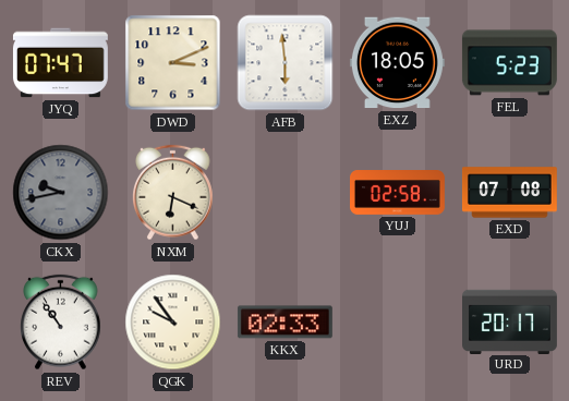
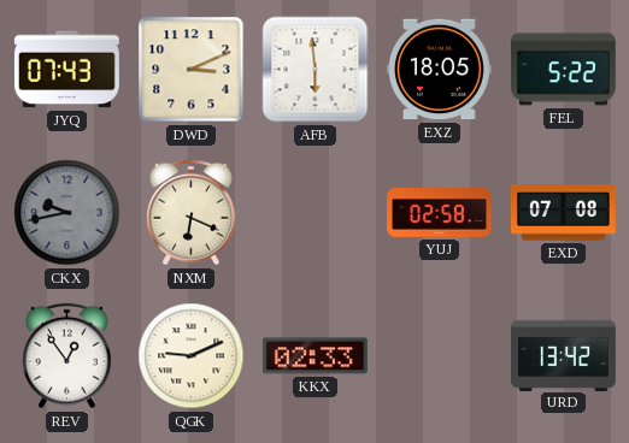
JYQ: 07:47 -> 07:43
FEL: 5:23 -> 5:22
REV: 10:54 -> 12:54
QGK: 9:54 -> 9:11
URD: 20:17 -> 13:42
